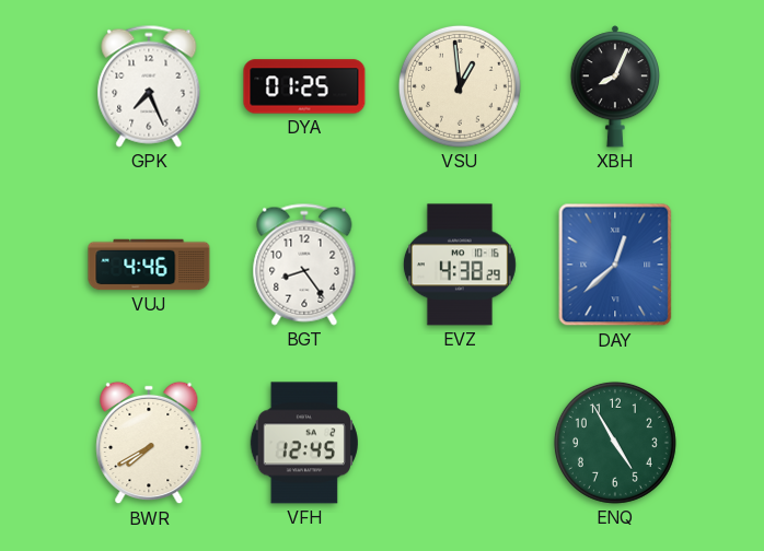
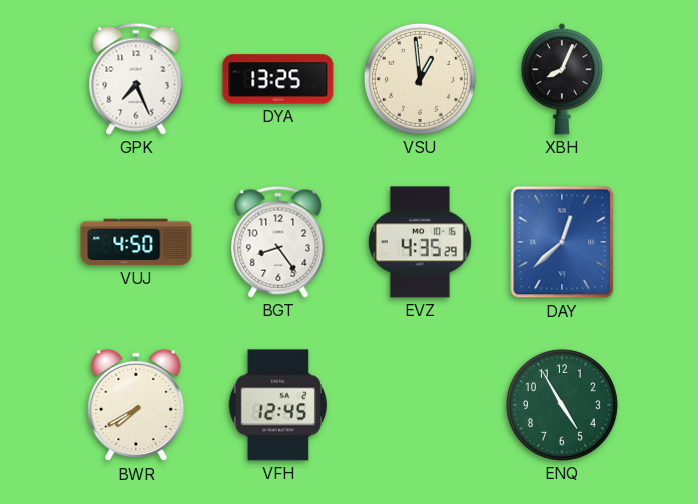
DYA: 01:25 -> 13:25
VUJ: 4:46 -> 4:50
EVZ: 4:38 -> 4:35
